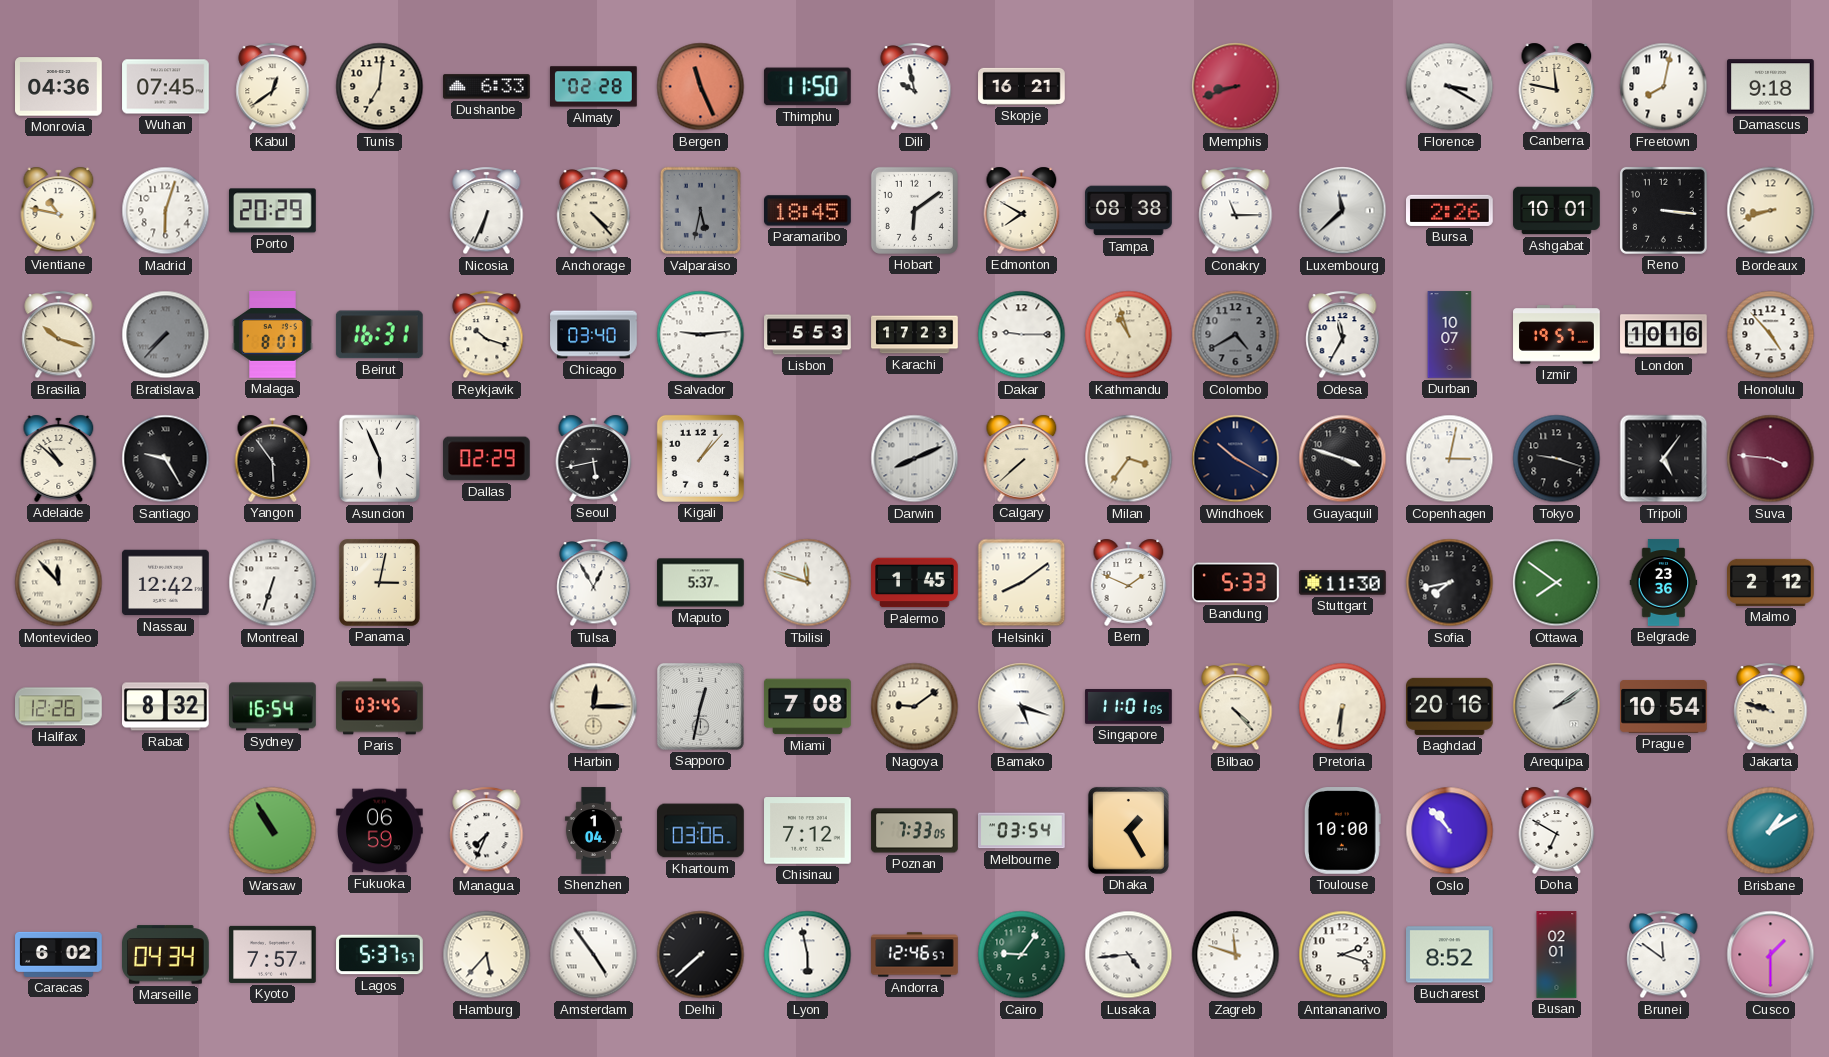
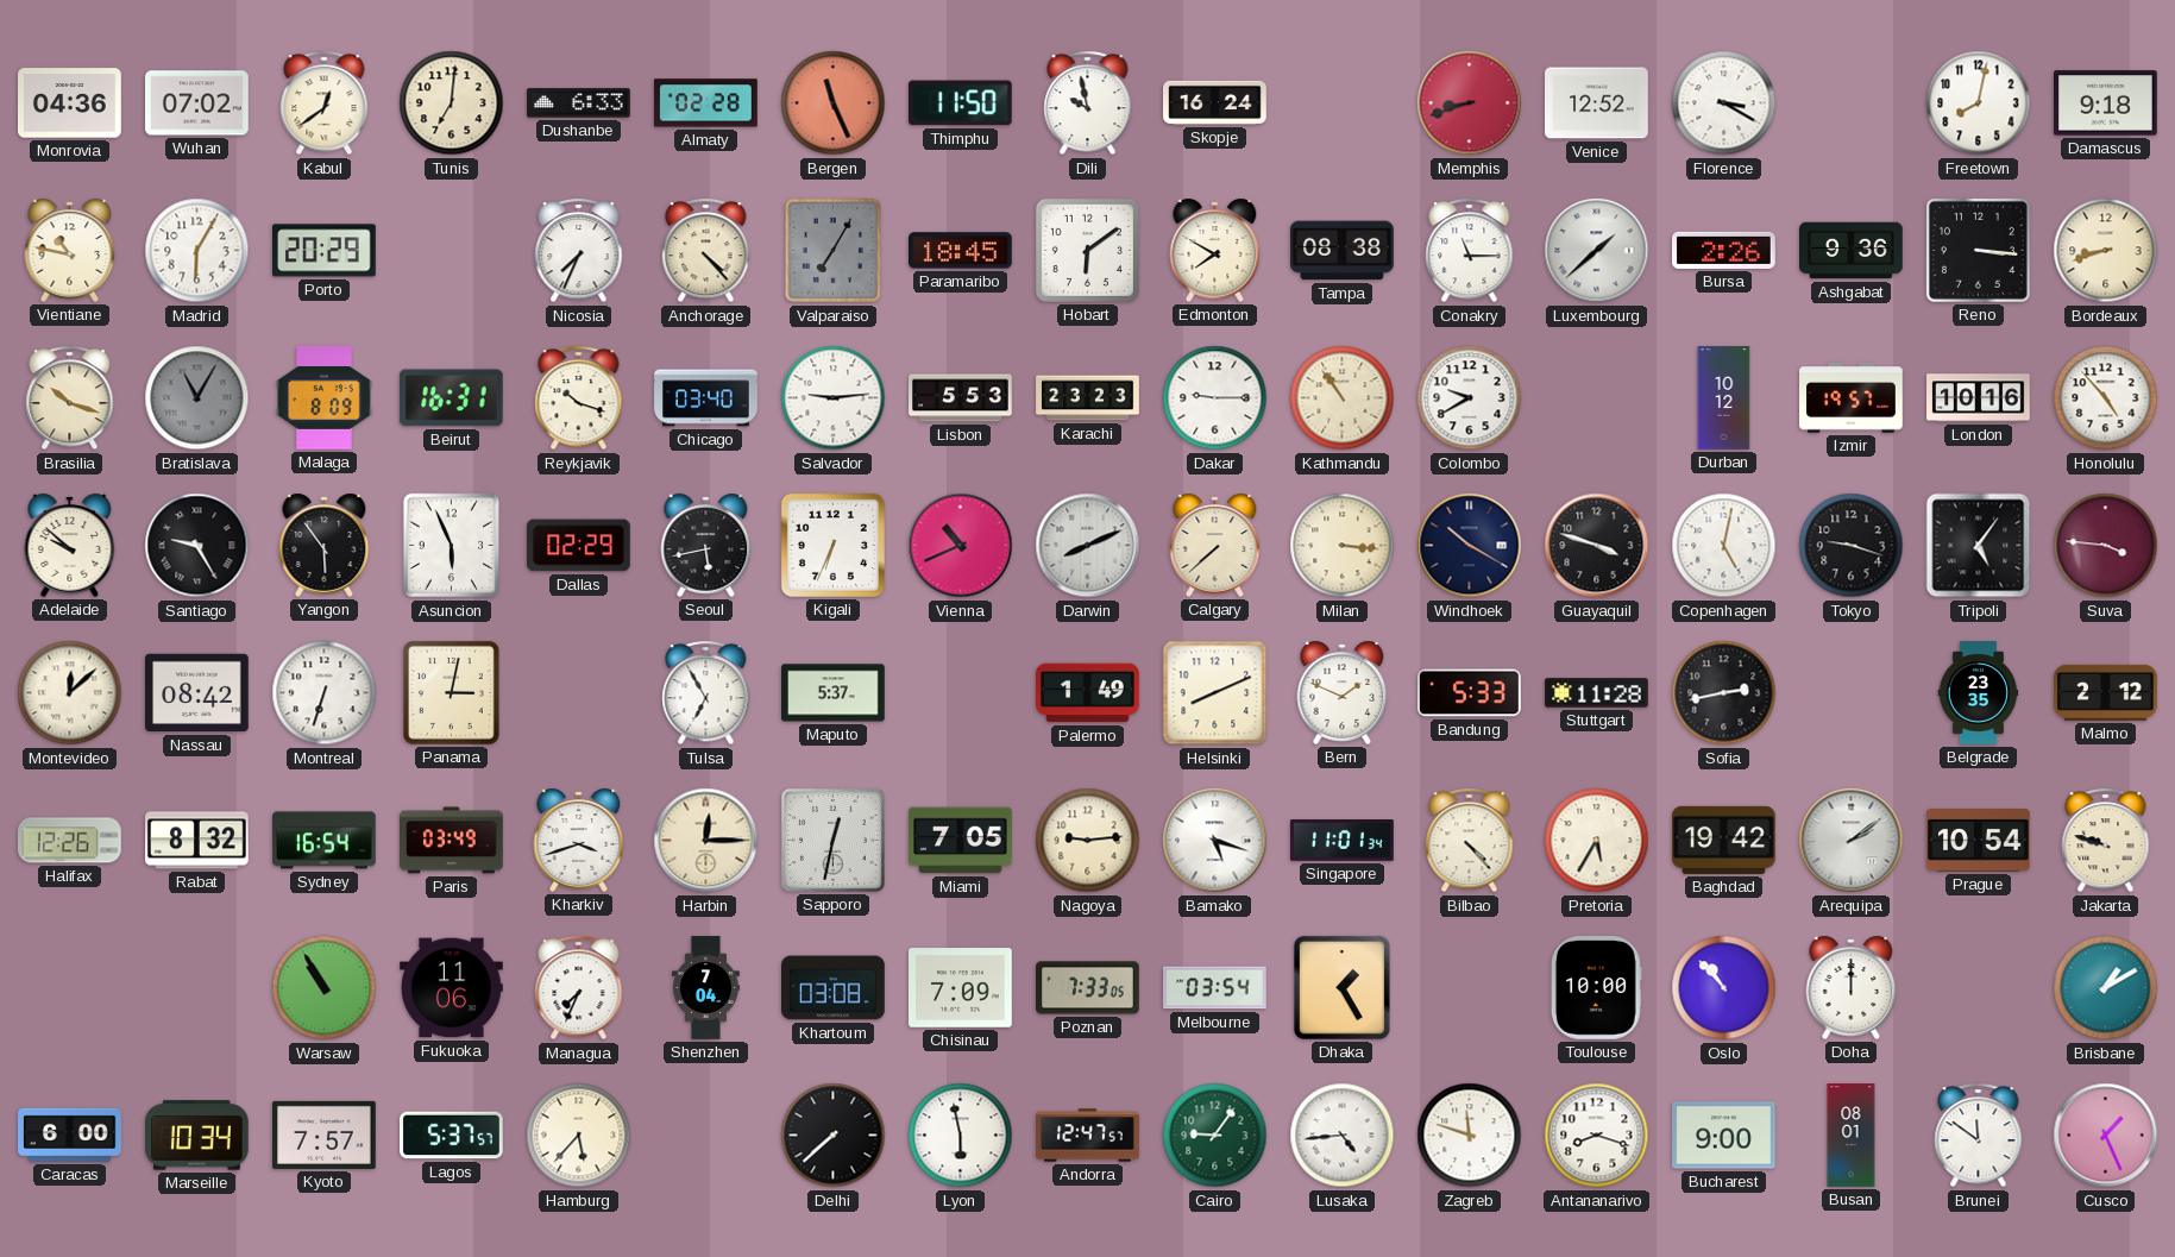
Wuhan: 07:45 -> 07:02
Skopje: 16:21 -> 16:24
Venice: none -> 12:52
Canberra: 11:47 -> none
Madrid: 6:03 -> 6:05
Nicosia: 6:34 -> 7:34
Valparaiso: 5:32 -> 7:05
Luxembourg: 11:38 -> 1:38
Ashgabat: 10:01 -> 9:36
Bratislava: 7:37 -> 11:05
Malaga: 8:07 -> 8:09
Karachi: 17:23 -> 23:23
Kathmandu: 10:57 -> 10:54
Colombo: 4:40 -> 9:40
Colombo dial: grey -> white
Odesa: 11:35 -> none
Durban: 10:07 -> 10:12
Adelaide: 10:52 -> 9:52
Kigali: 1:07 -> 6:34
Vienna: none -> 10:41
Milan: 3:36 -> 3:16
Copenhagen: 3:02 -> 5:02
Montevideo: 11:53 -> 12:08
Nassau: 12:42 -> 08:42
Tulsa: 12:55 -> 6:55
Tbilisi: 11:48 -> none
Palermo: 1:45 -> 1:49
Helsinki: 8:09 -> 8:11
Stuttgart: 11:30 -> 11:28
Sofia: 7:43 -> 2:43
Ottawa: 7:51 -> none
Belgrade: 23:36 -> 23:35
Paris: 03:45 -> 03:49
Kharkiv: none -> 3:42
Miami: 7:08 -> 7:05
Nagoya: 9:09 -> 9:14
Singapore: 11:01:05 -> 11:01:34
Pretoria: 6:31 -> 5:35
Baghdad: 20:16 -> 19:42
Fukuoka: 06:59 -> 11:06
Shenzhen: 1:04 -> 7:04
Khartoum: 03:06 -> 03:08
Chisinau: 7:12 -> 7:09
Doha: 6:50 -> 12:00
Caracas: 6:02 -> 6:00
Marseille: 04:34 -> 10:34
Amsterdam: 4:54 -> none
Andorra: 12:46 -> 12:47
Antananarivo: 2:18 -> 8:18
Bucharest: 8:52 -> 9:00
Busan: 02:01 -> 08:01
Cusco: 1:30 -> 1:26
